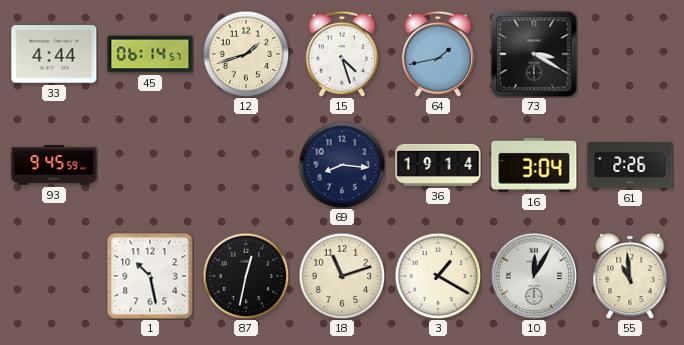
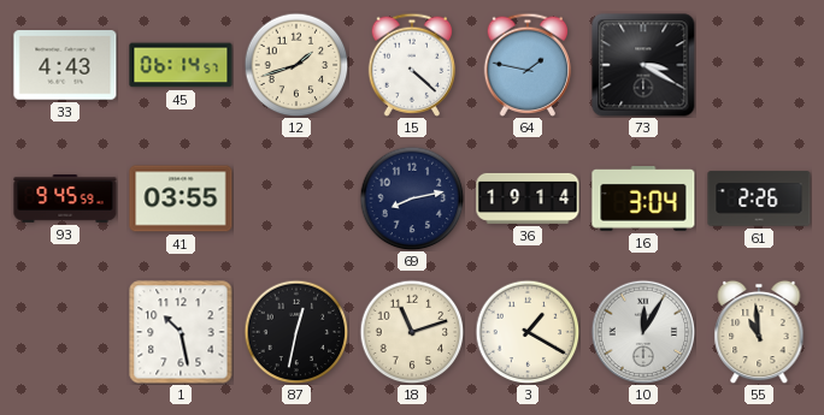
33: 4:44 -> 4:43
15: 4:27 -> 4:22
64: 1:43 -> 1:47
41: none -> 03:55
69: 8:16 -> 8:13
